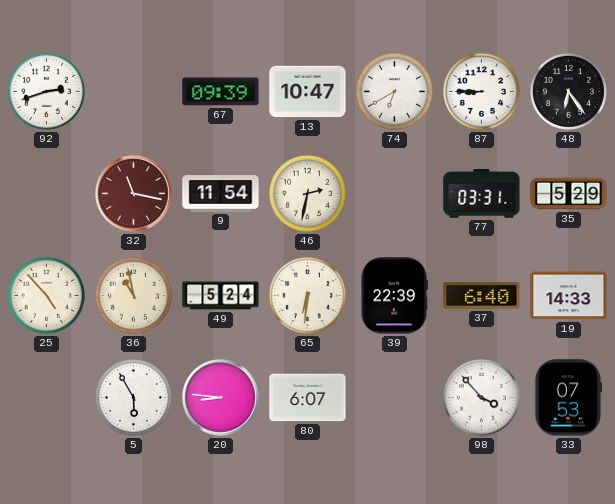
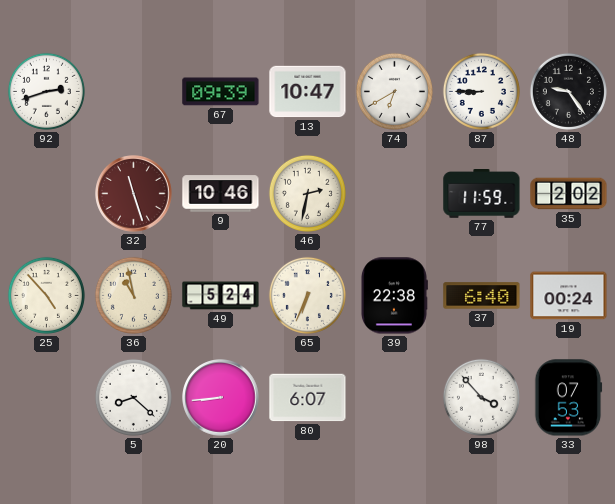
48: 6:24 -> 9:24
32: 11:17 -> 11:27
9: 11:54 -> 10:46
77: 03:31 -> 11:59
35: 5:29 -> 2:02
65: 6:31 -> 6:34
39: 22:39 -> 22:38
19: 14:33 -> 00:24
5: 5:55 -> 8:22
20: 8:46 -> 8:44
